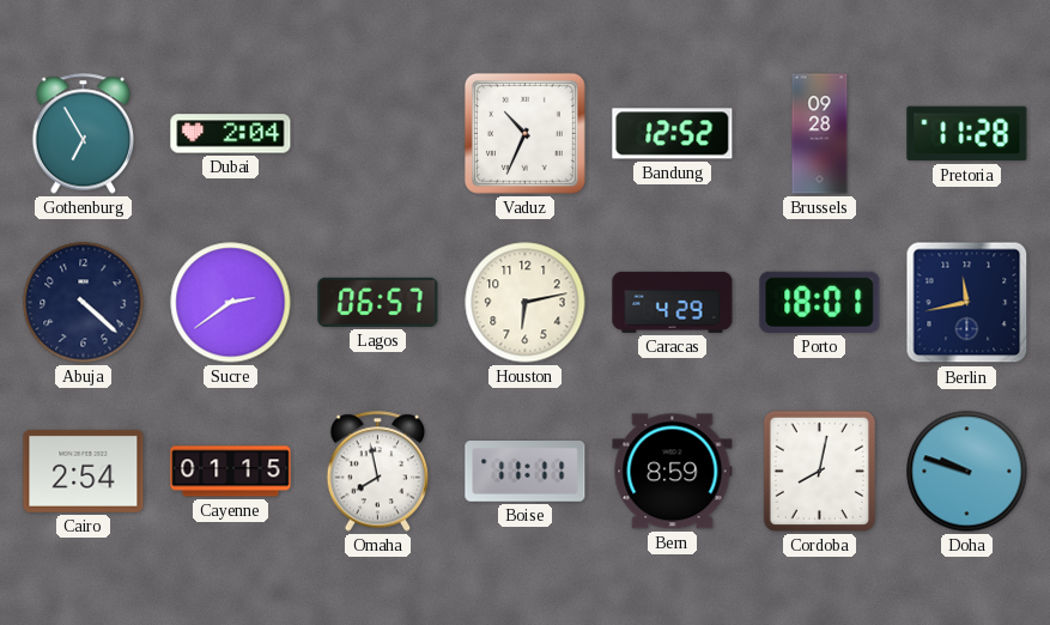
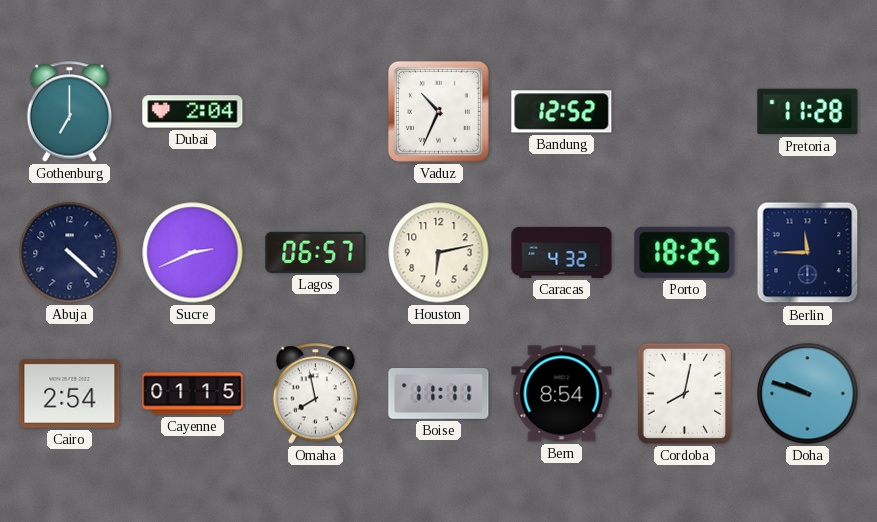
Gothenburg: 6:55 -> 7:00
Brussels: 09:28 -> none
Sucre: 2:39 -> 2:41
Caracas: 4:29 -> 4:32
Porto: 18:01 -> 18:25
Berlin: 11:43 -> 11:45
Bern: 8:59 -> 8:54
